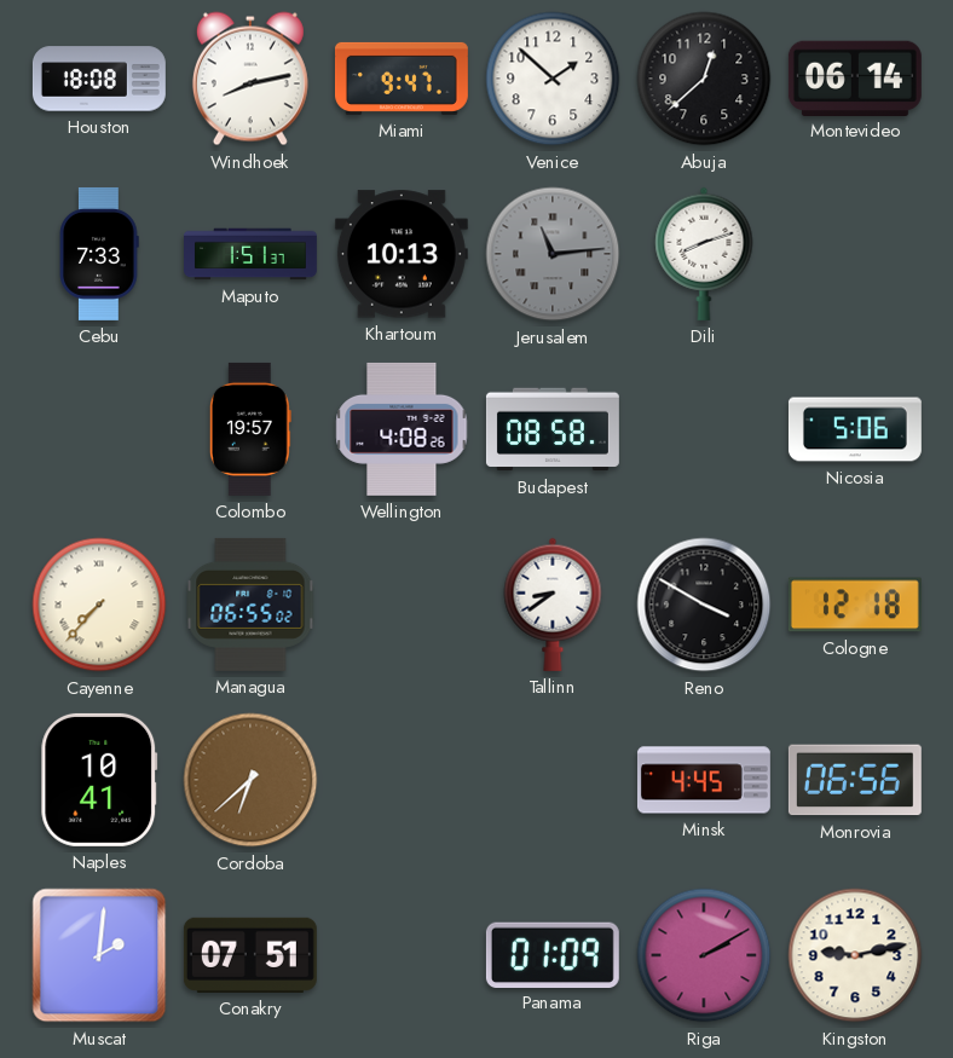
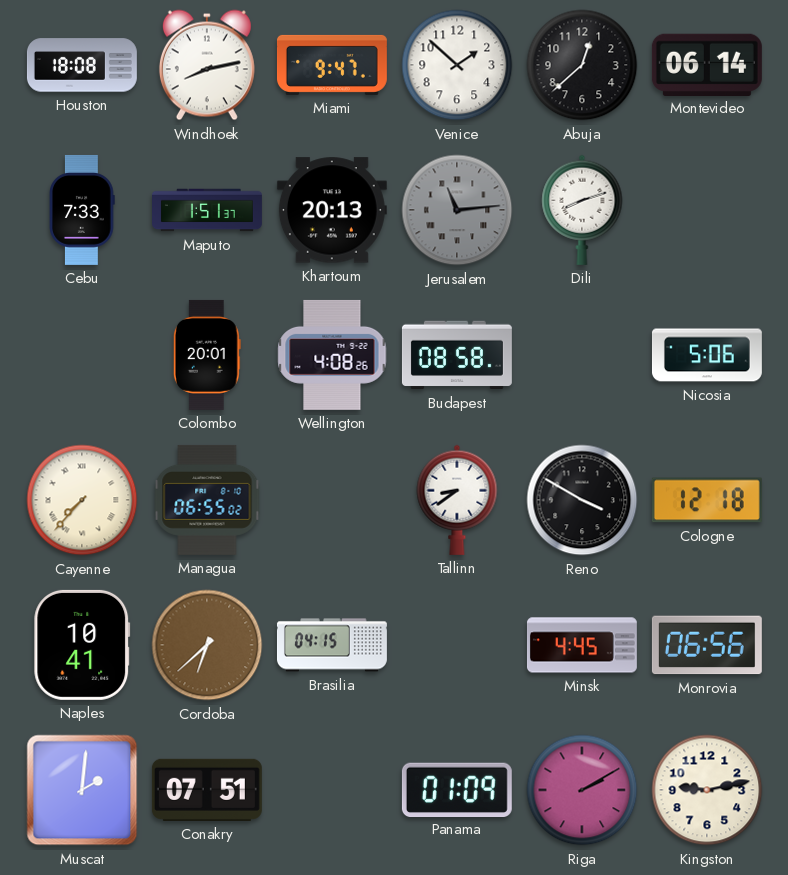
Khartoum: 10:13 -> 20:13
Colombo: 19:57 -> 20:01
Brasilia: none -> 04:15
